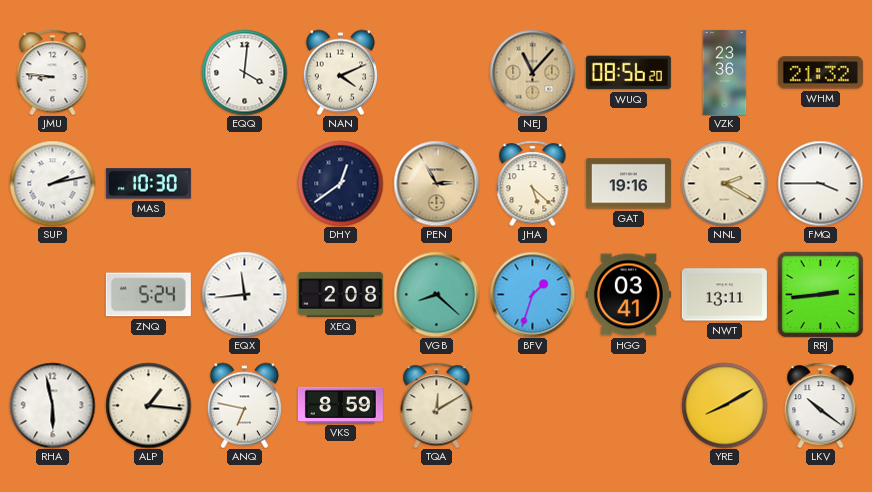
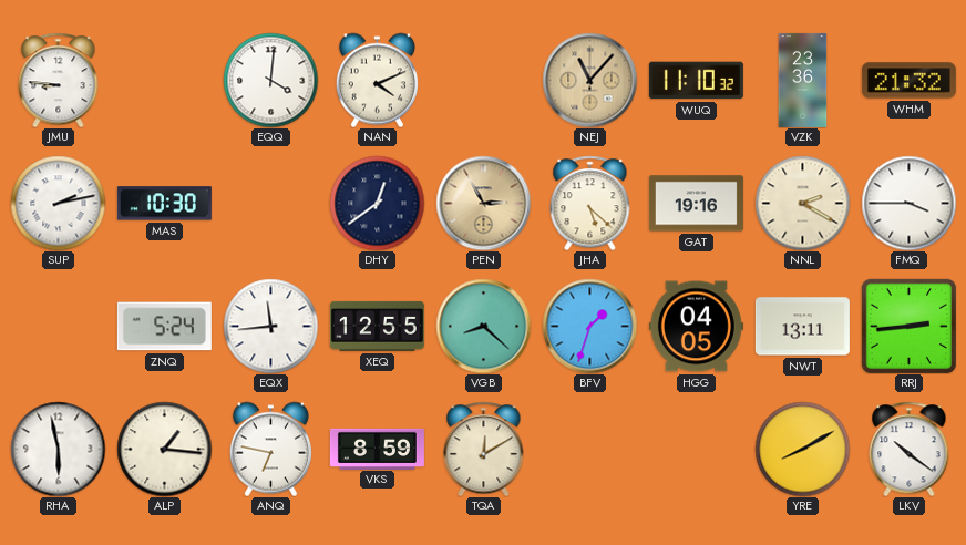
WUQ: 08:56 -> 11:10
XEQ: 2:08 -> 12:55
HGG: 03:41 -> 04:05
